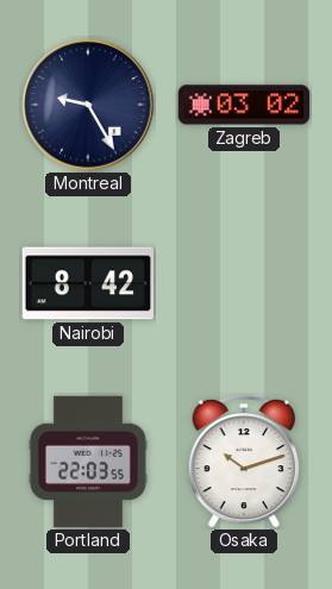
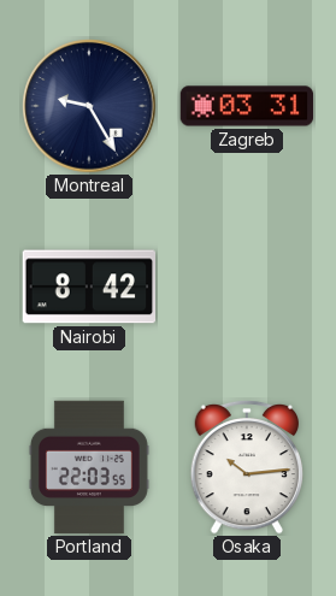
Zagreb: 03:02 -> 03:31
Osaka: 10:12 -> 10:14
